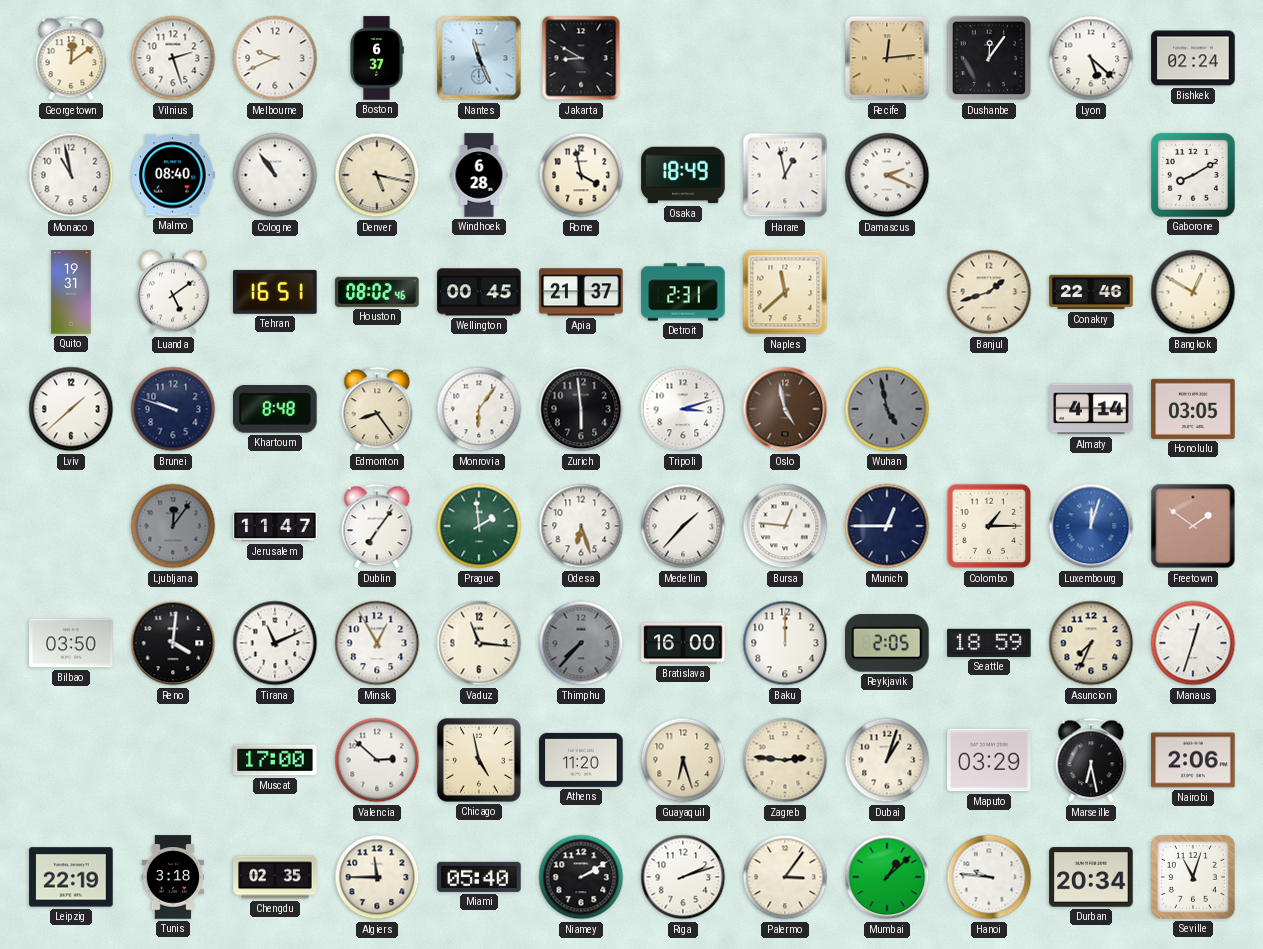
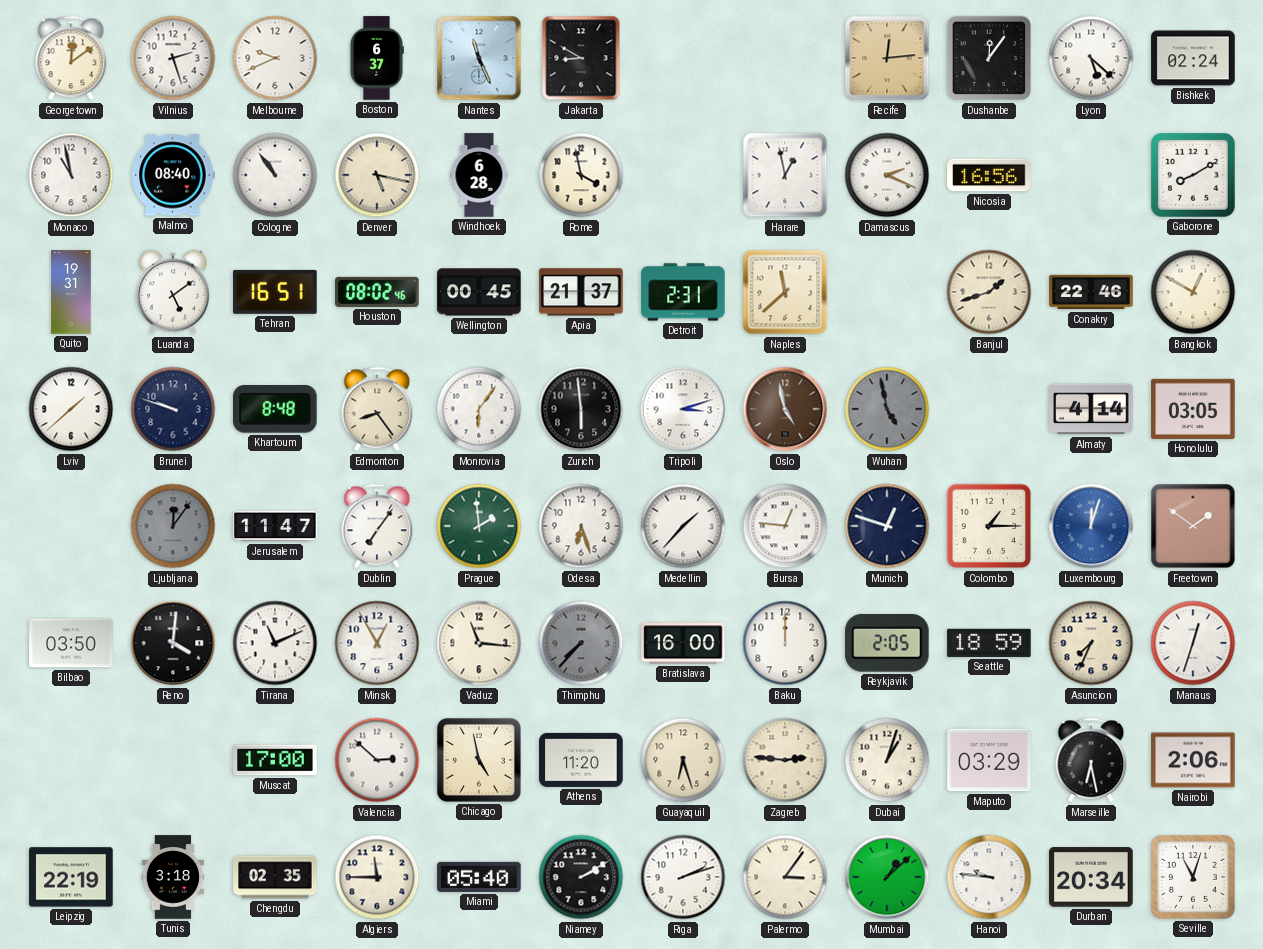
Osaka: 18:49 -> none
Nicosia: none -> 16:56
Munich: 12:45 -> 12:48
